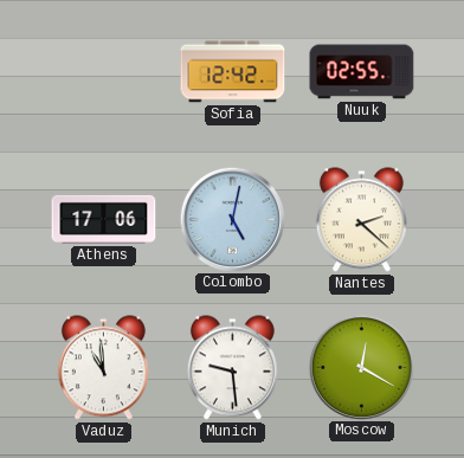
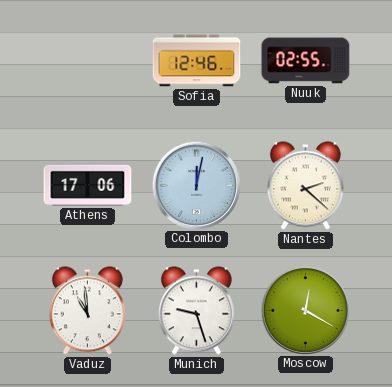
Sofia: 12:42 -> 12:46
Colombo: 5:02 -> 12:02
Munich: 9:29 -> 9:27
